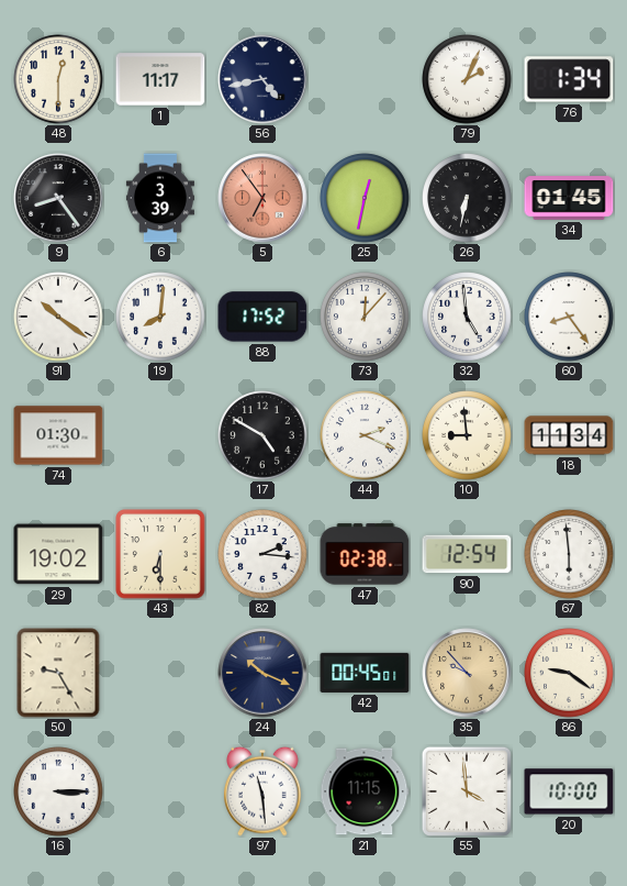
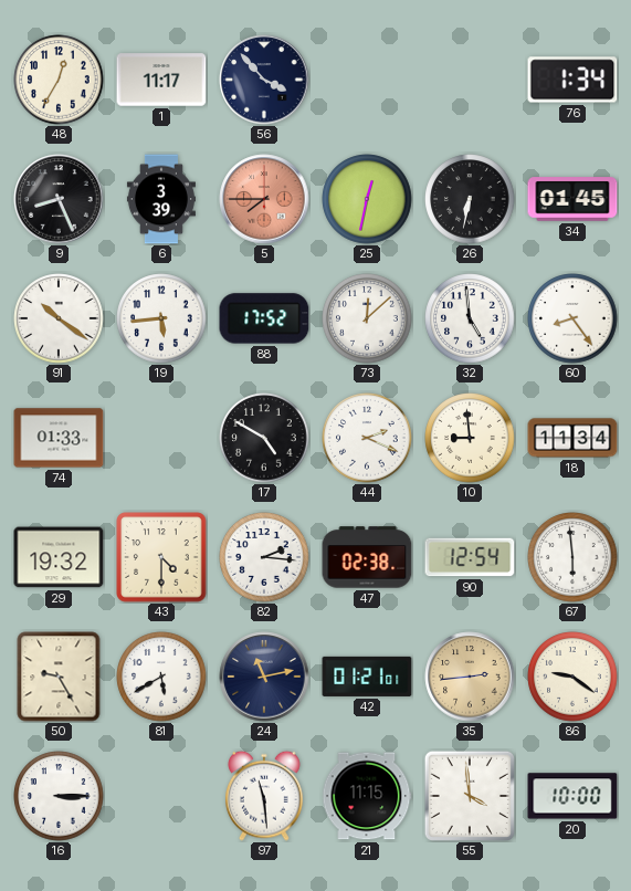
48: 12:30 -> 12:35
56: 4:43 -> 3:53
79: 2:04 -> none
9: 8:24 -> 8:26
5: 6:54 -> 7:45
19: 8:01 -> 5:44
73: 12:07 -> 12:08
74: 01:30 -> 01:33
29: 19:02 -> 19:32
43: 6:30 -> 4:30
81: none -> 5:40
24: 10:19 -> 11:13
42: 00:45 -> 01:21
35: 9:53 -> 2:44
